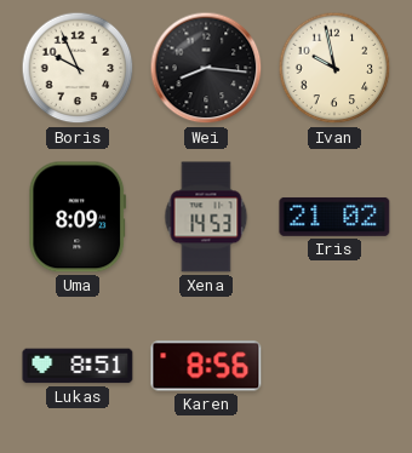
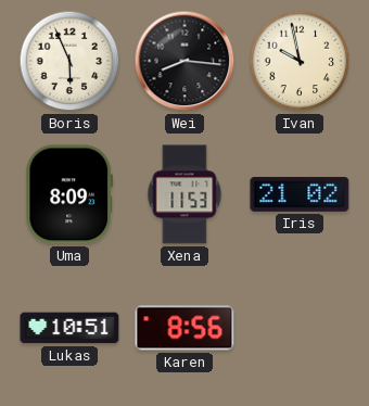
Boris: 9:56 -> 5:56
Xena: 14:53 -> 11:53
Lukas: 8:51 -> 10:51
